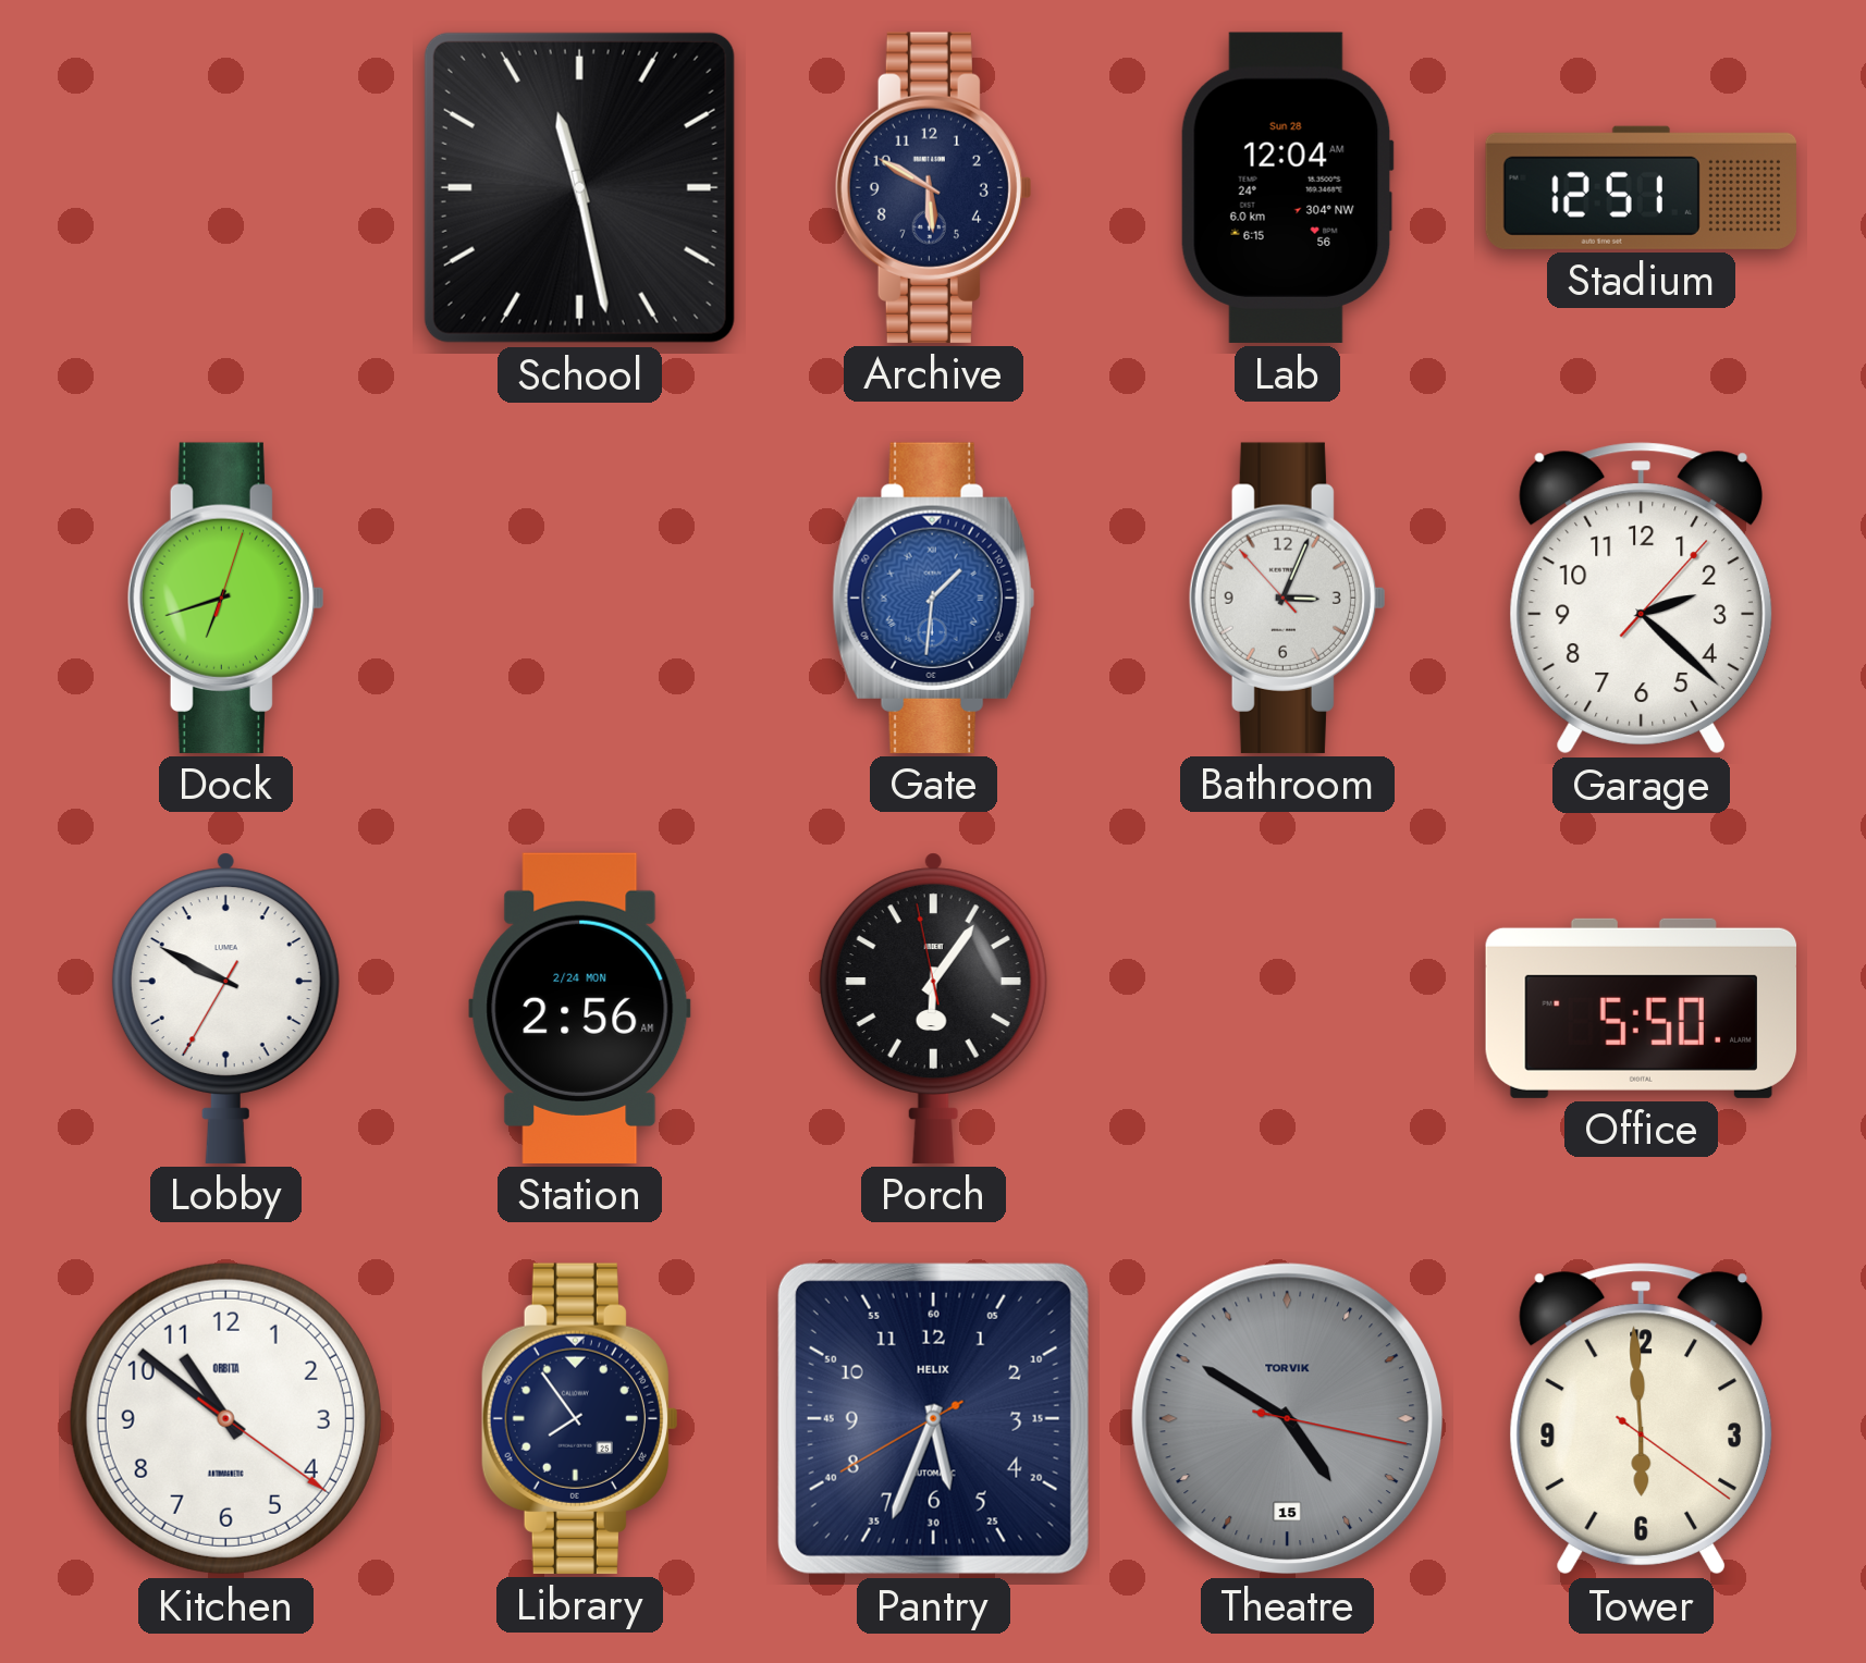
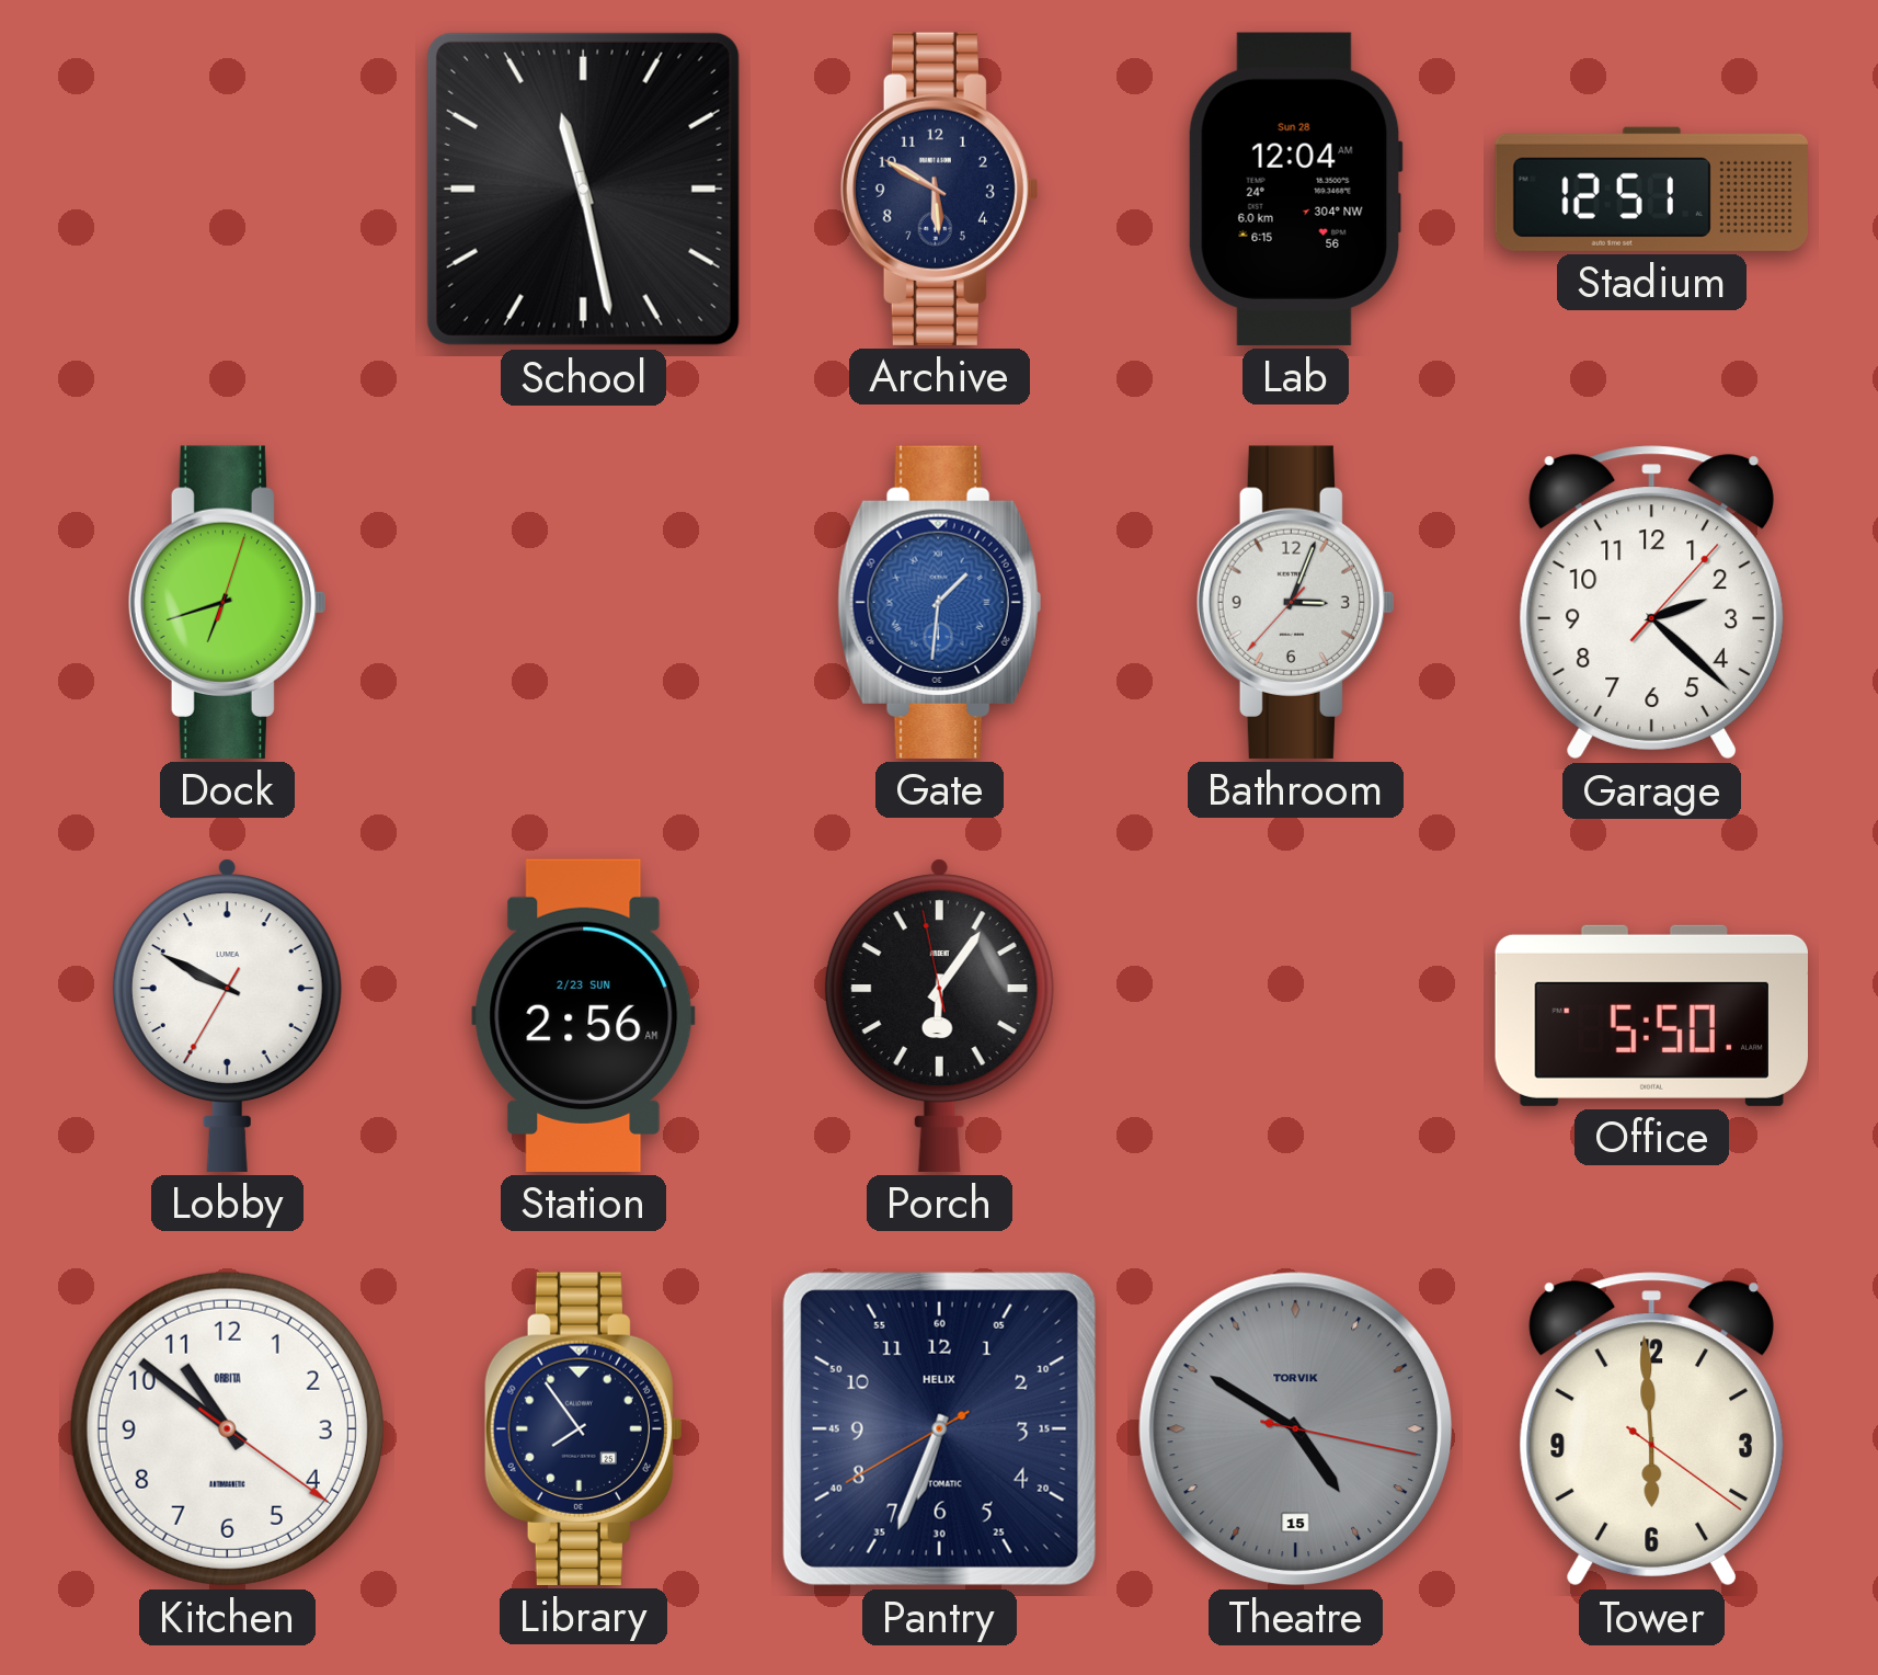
Bathroom: 3:03:53 -> 3:03:37
Station date: 2/24 MON -> 2/23 SUN
Pantry: 5:33 -> 6:33
